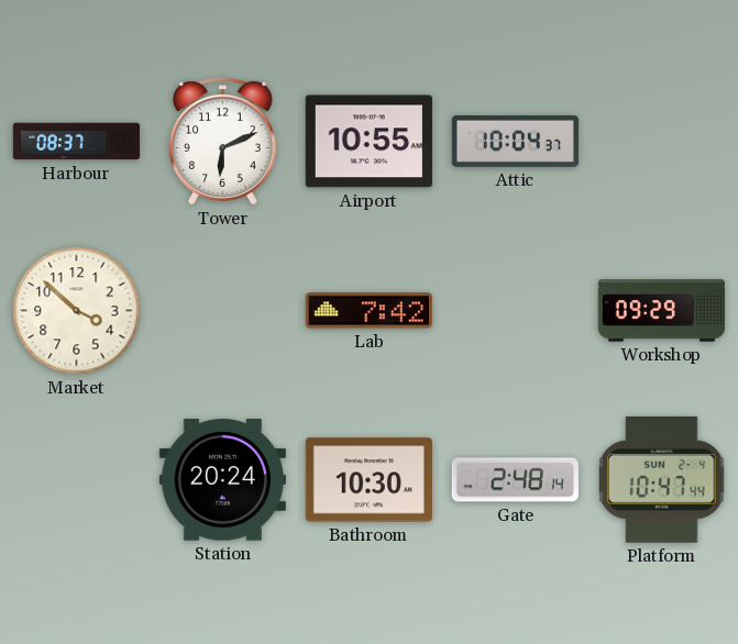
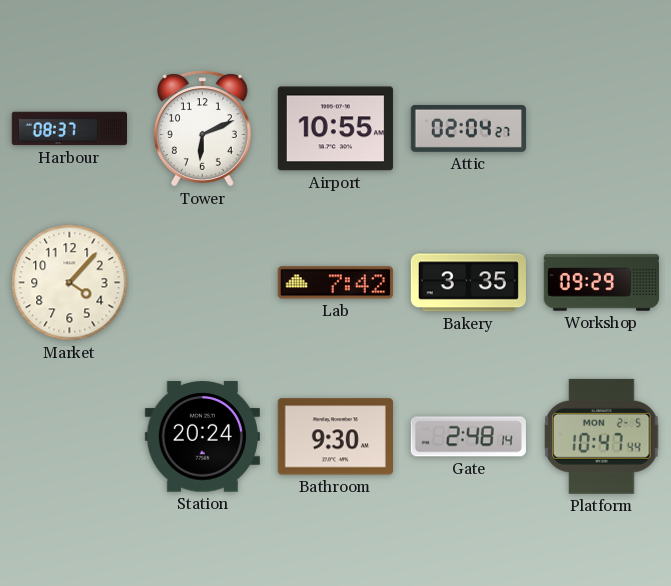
Attic: 10:04 -> 02:04
Market: 3:52 -> 4:07
Bakery: none -> 3:35
Bathroom: 10:30 -> 9:30
Platform date: SUN 2-4 -> MON 2-5
